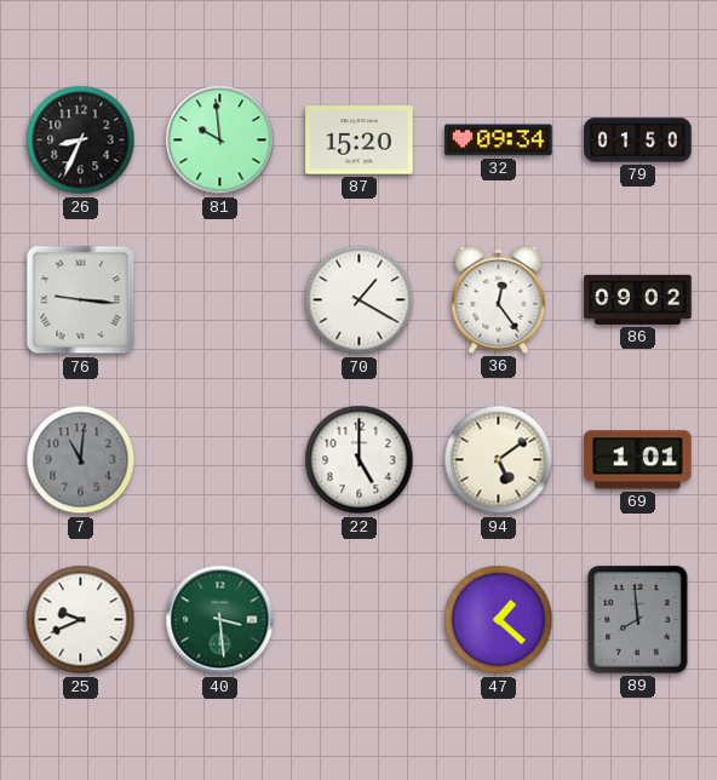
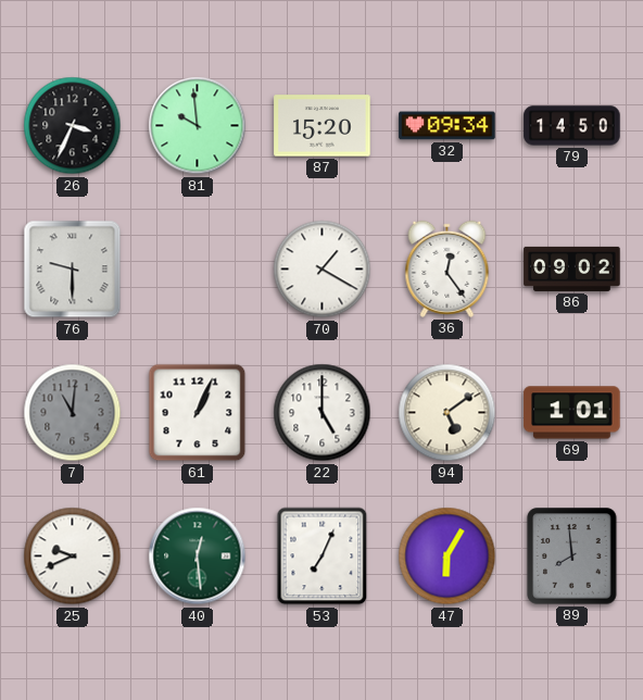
26: 8:34 -> 3:34
79: 01:50 -> 14:50
76: 9:16 -> 9:30
61: none -> 1:04
40: 3:29 -> 12:29
53: none -> 7:04
47: 1:22 -> 6:05
